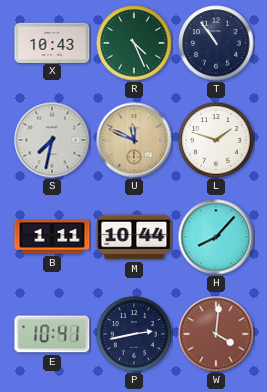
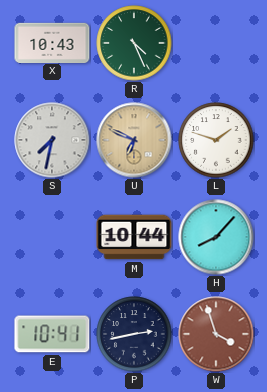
T: 10:54 -> none
U: 11:49 -> 6:49
B: 1:11 -> none
W: 4:01 -> 3:57
